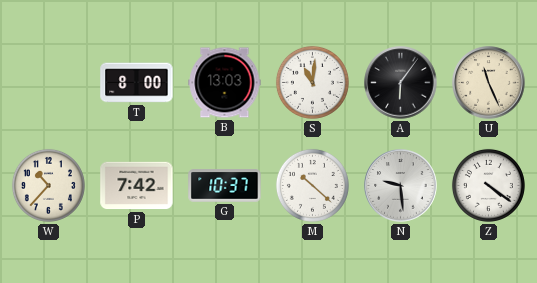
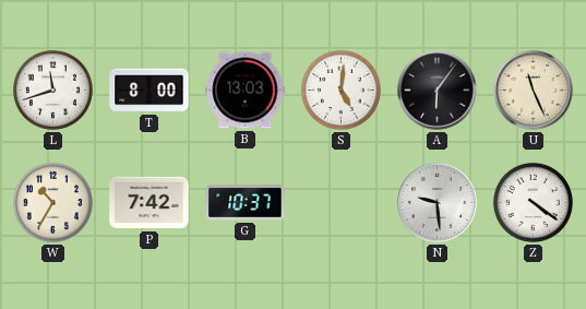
L: none -> 11:42
S: 11:01 -> 5:01
W: 10:37 -> 10:35
M: 10:22 -> none
